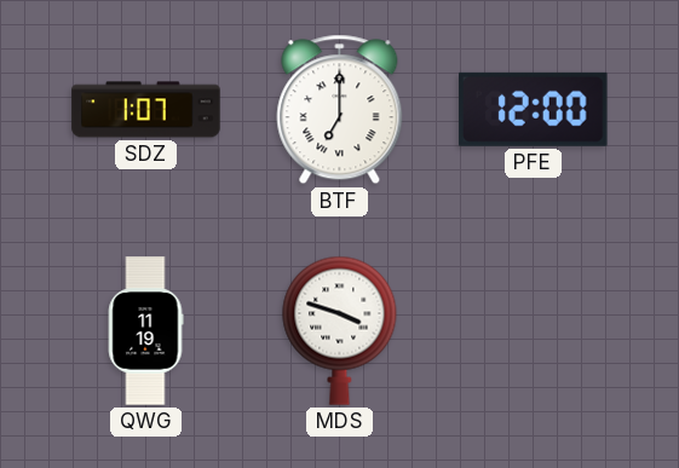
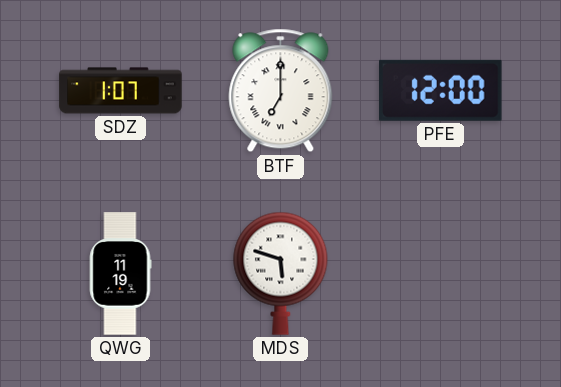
MDS: 3:48 -> 5:48
